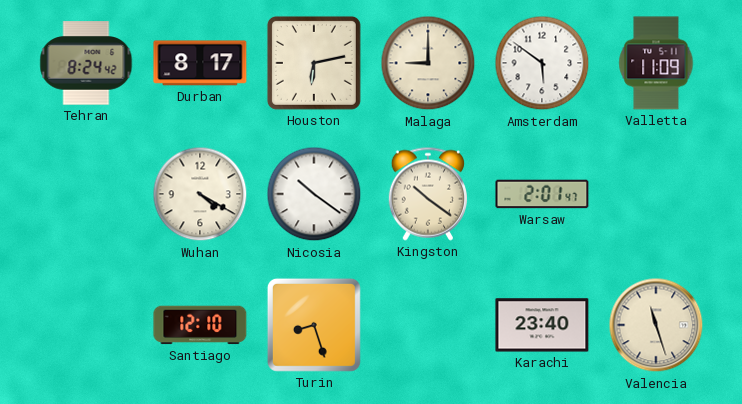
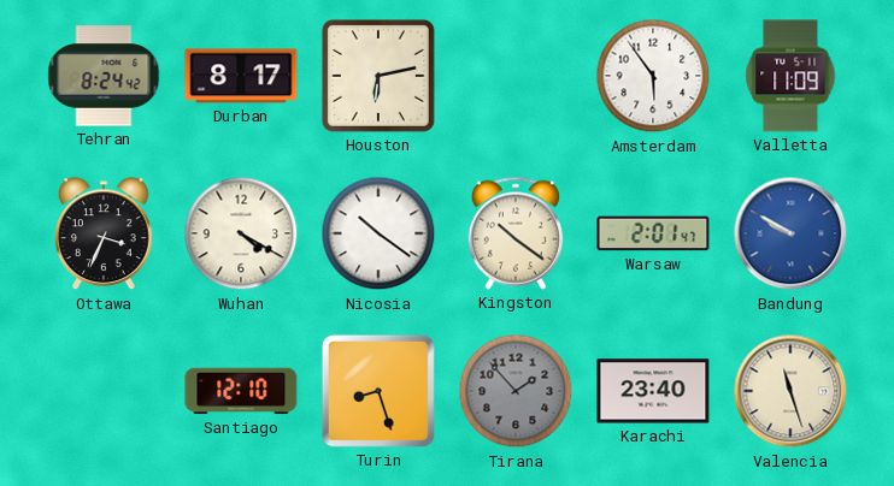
Malaga: 9:00 -> none
Amsterdam: 5:51 -> 5:54
Ottawa: none -> 3:34
Bandung: none -> 9:50
Tirana: none -> 1:53
